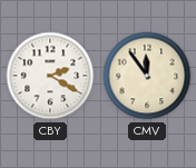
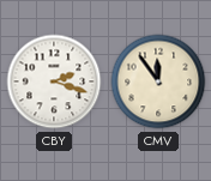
CBY: 2:20 -> 2:18
